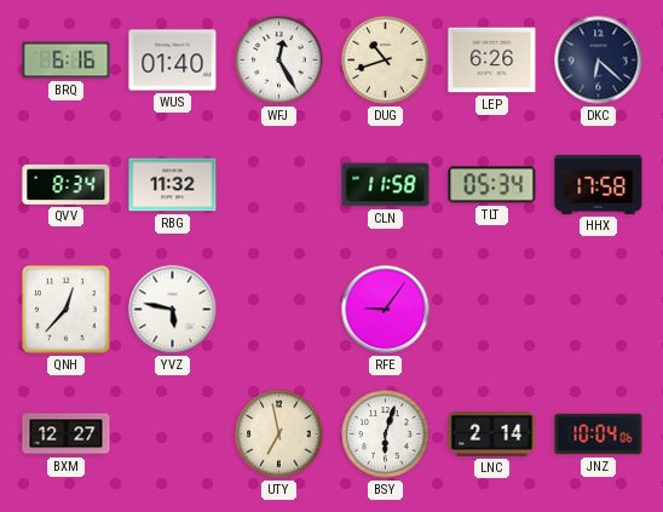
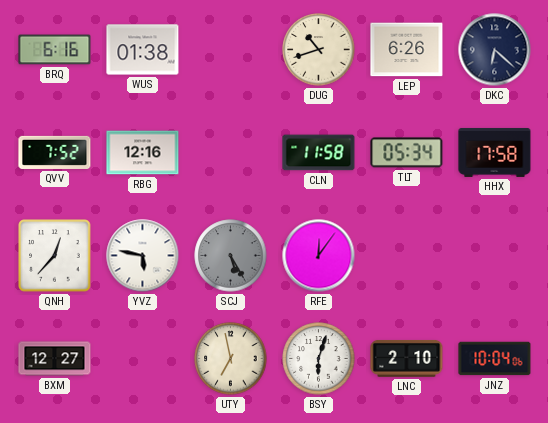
WUS: 01:40 -> 01:38
WFJ: 12:25 -> none
QVV: 8:34 -> 7:52
RBG: 11:32 -> 12:16
SCJ: none -> 5:25
RFE: 9:06 -> 12:06
LNC: 2:14 -> 2:10
